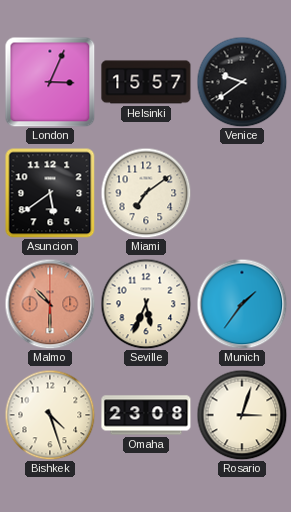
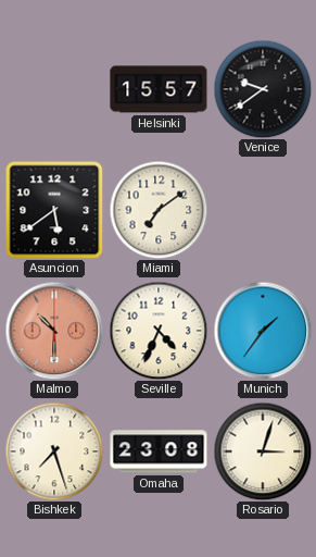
London: 3:04 -> none
Seville: 5:34 -> 4:34
Bishkek: 4:27 -> 7:27
